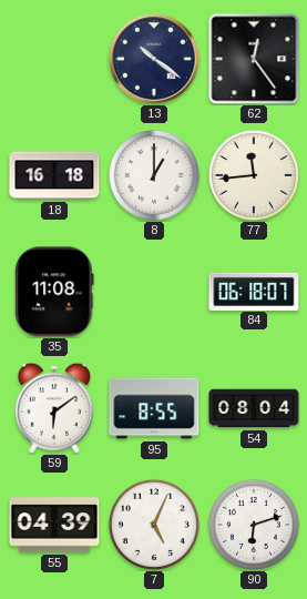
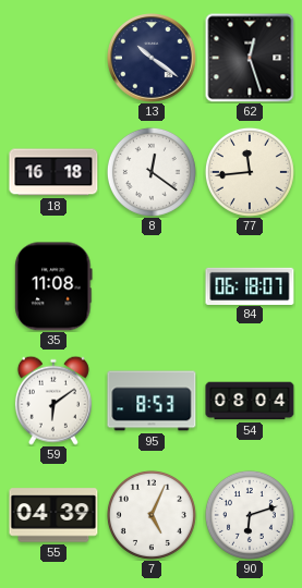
62: 12:24 -> 12:27
8: 1:00 -> 12:21
95: 8:55 -> 8:53
